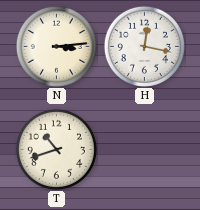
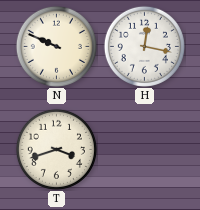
N: 3:14 -> 9:49
T: 10:42 -> 3:42
